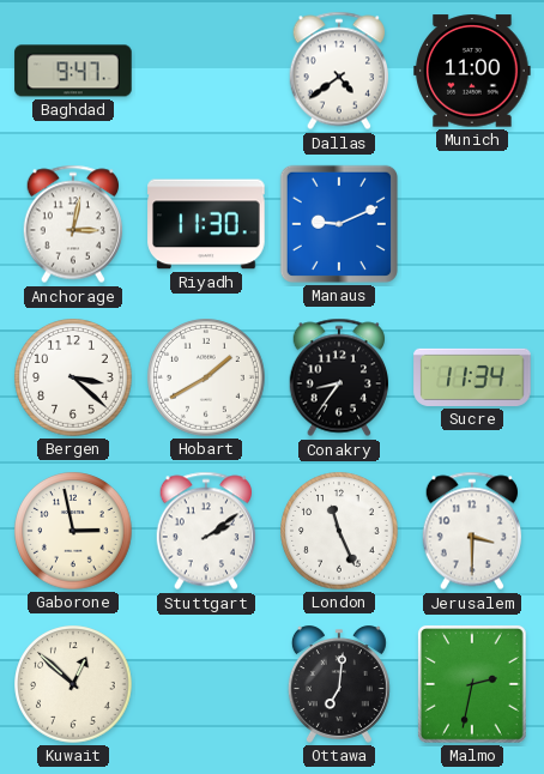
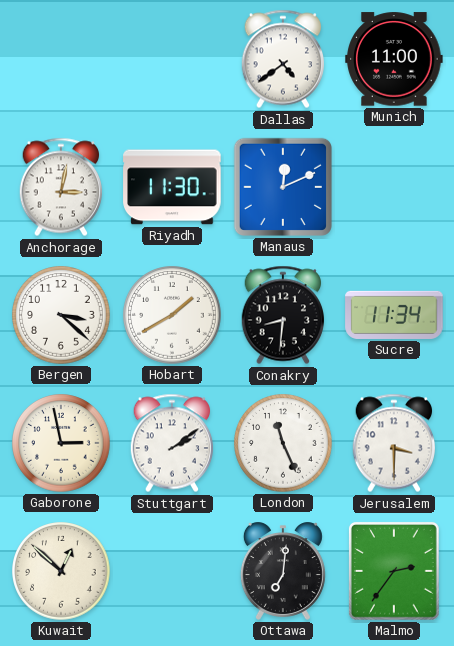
Baghdad: 9:47 -> none
Manaus: 9:11 -> 12:11
Conakry: 8:36 -> 8:31
Malmo: 2:32 -> 2:36
